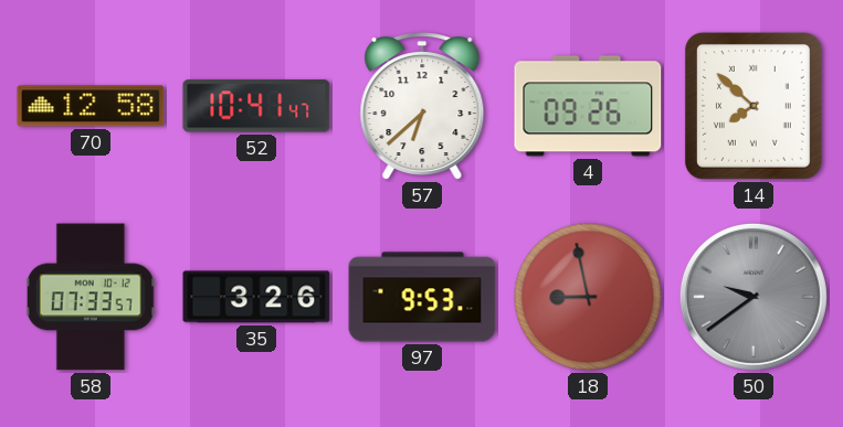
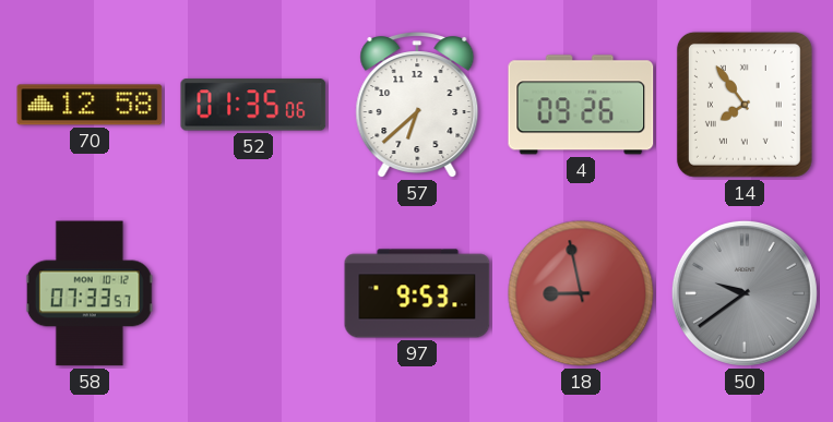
52: 10:41 -> 01:35
14: 7:52 -> 7:54
35: 3:26 -> none
